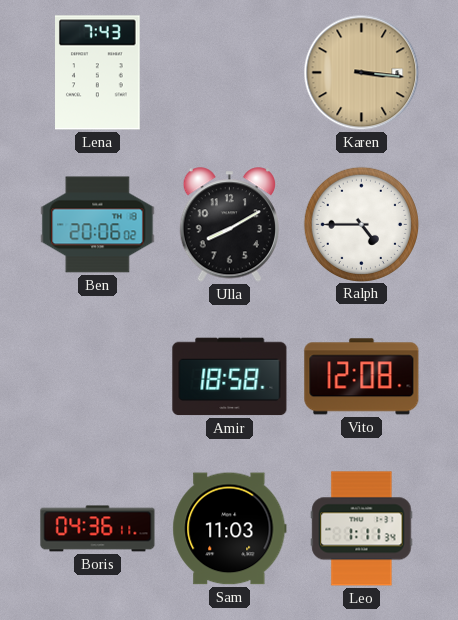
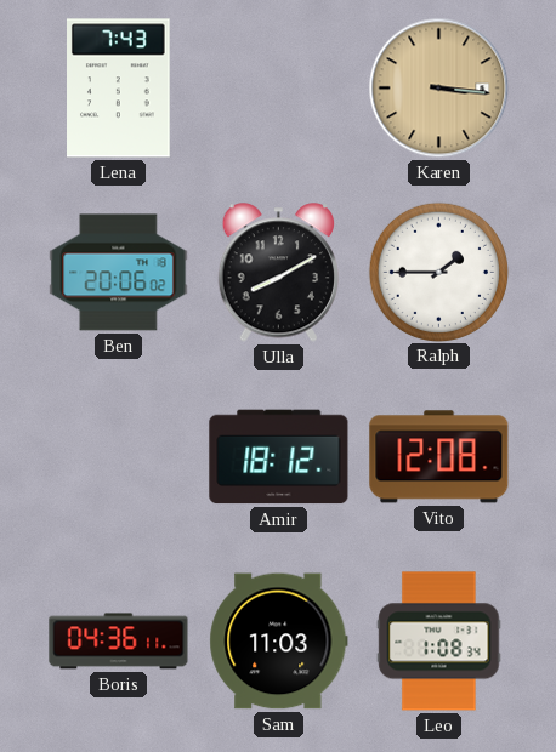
Ralph: 4:45 -> 1:45
Amir: 18:58 -> 18:12
Leo: 1:11 -> 1:08
